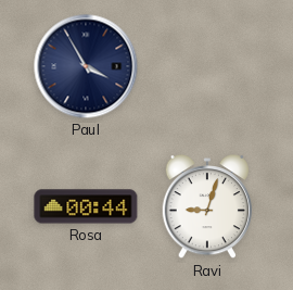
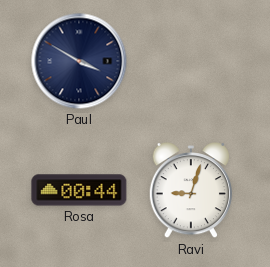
Paul: 3:55 -> 3:50
